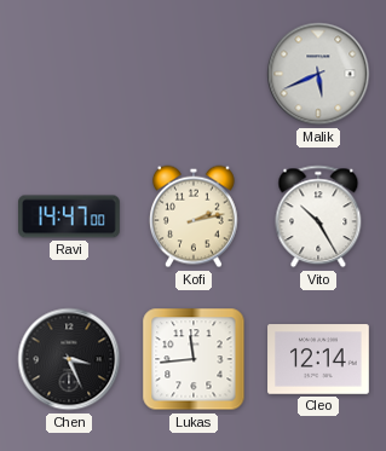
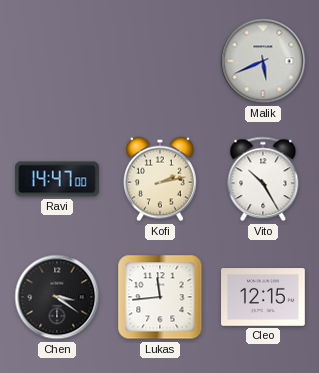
Chen: 3:26 -> 3:21
Cleo: 12:14 -> 12:15
